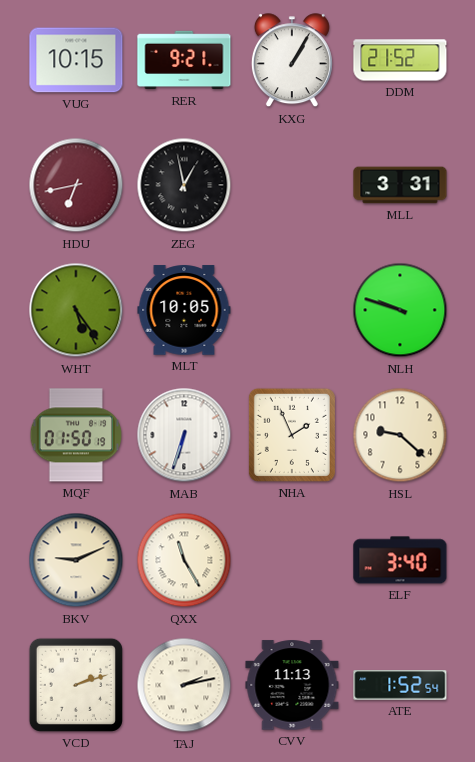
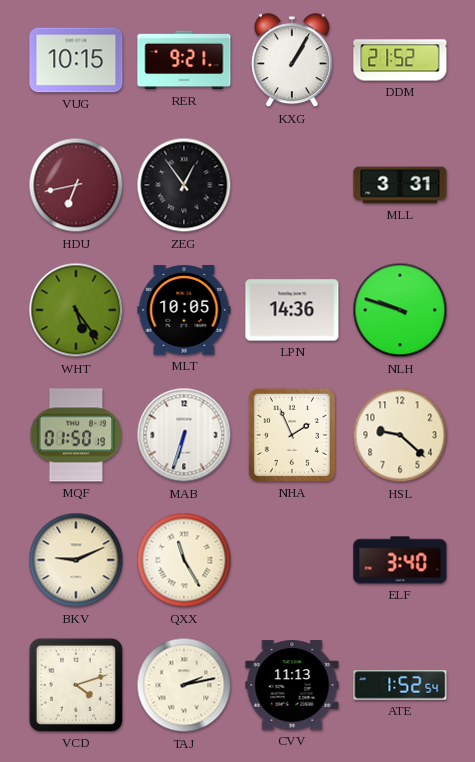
ZEG: 12:58 -> 12:54
LPN: none -> 14:36
VCD: 2:12 -> 4:12
